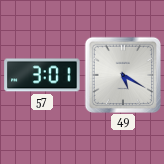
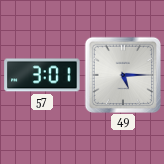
49: 5:20 -> 5:15
